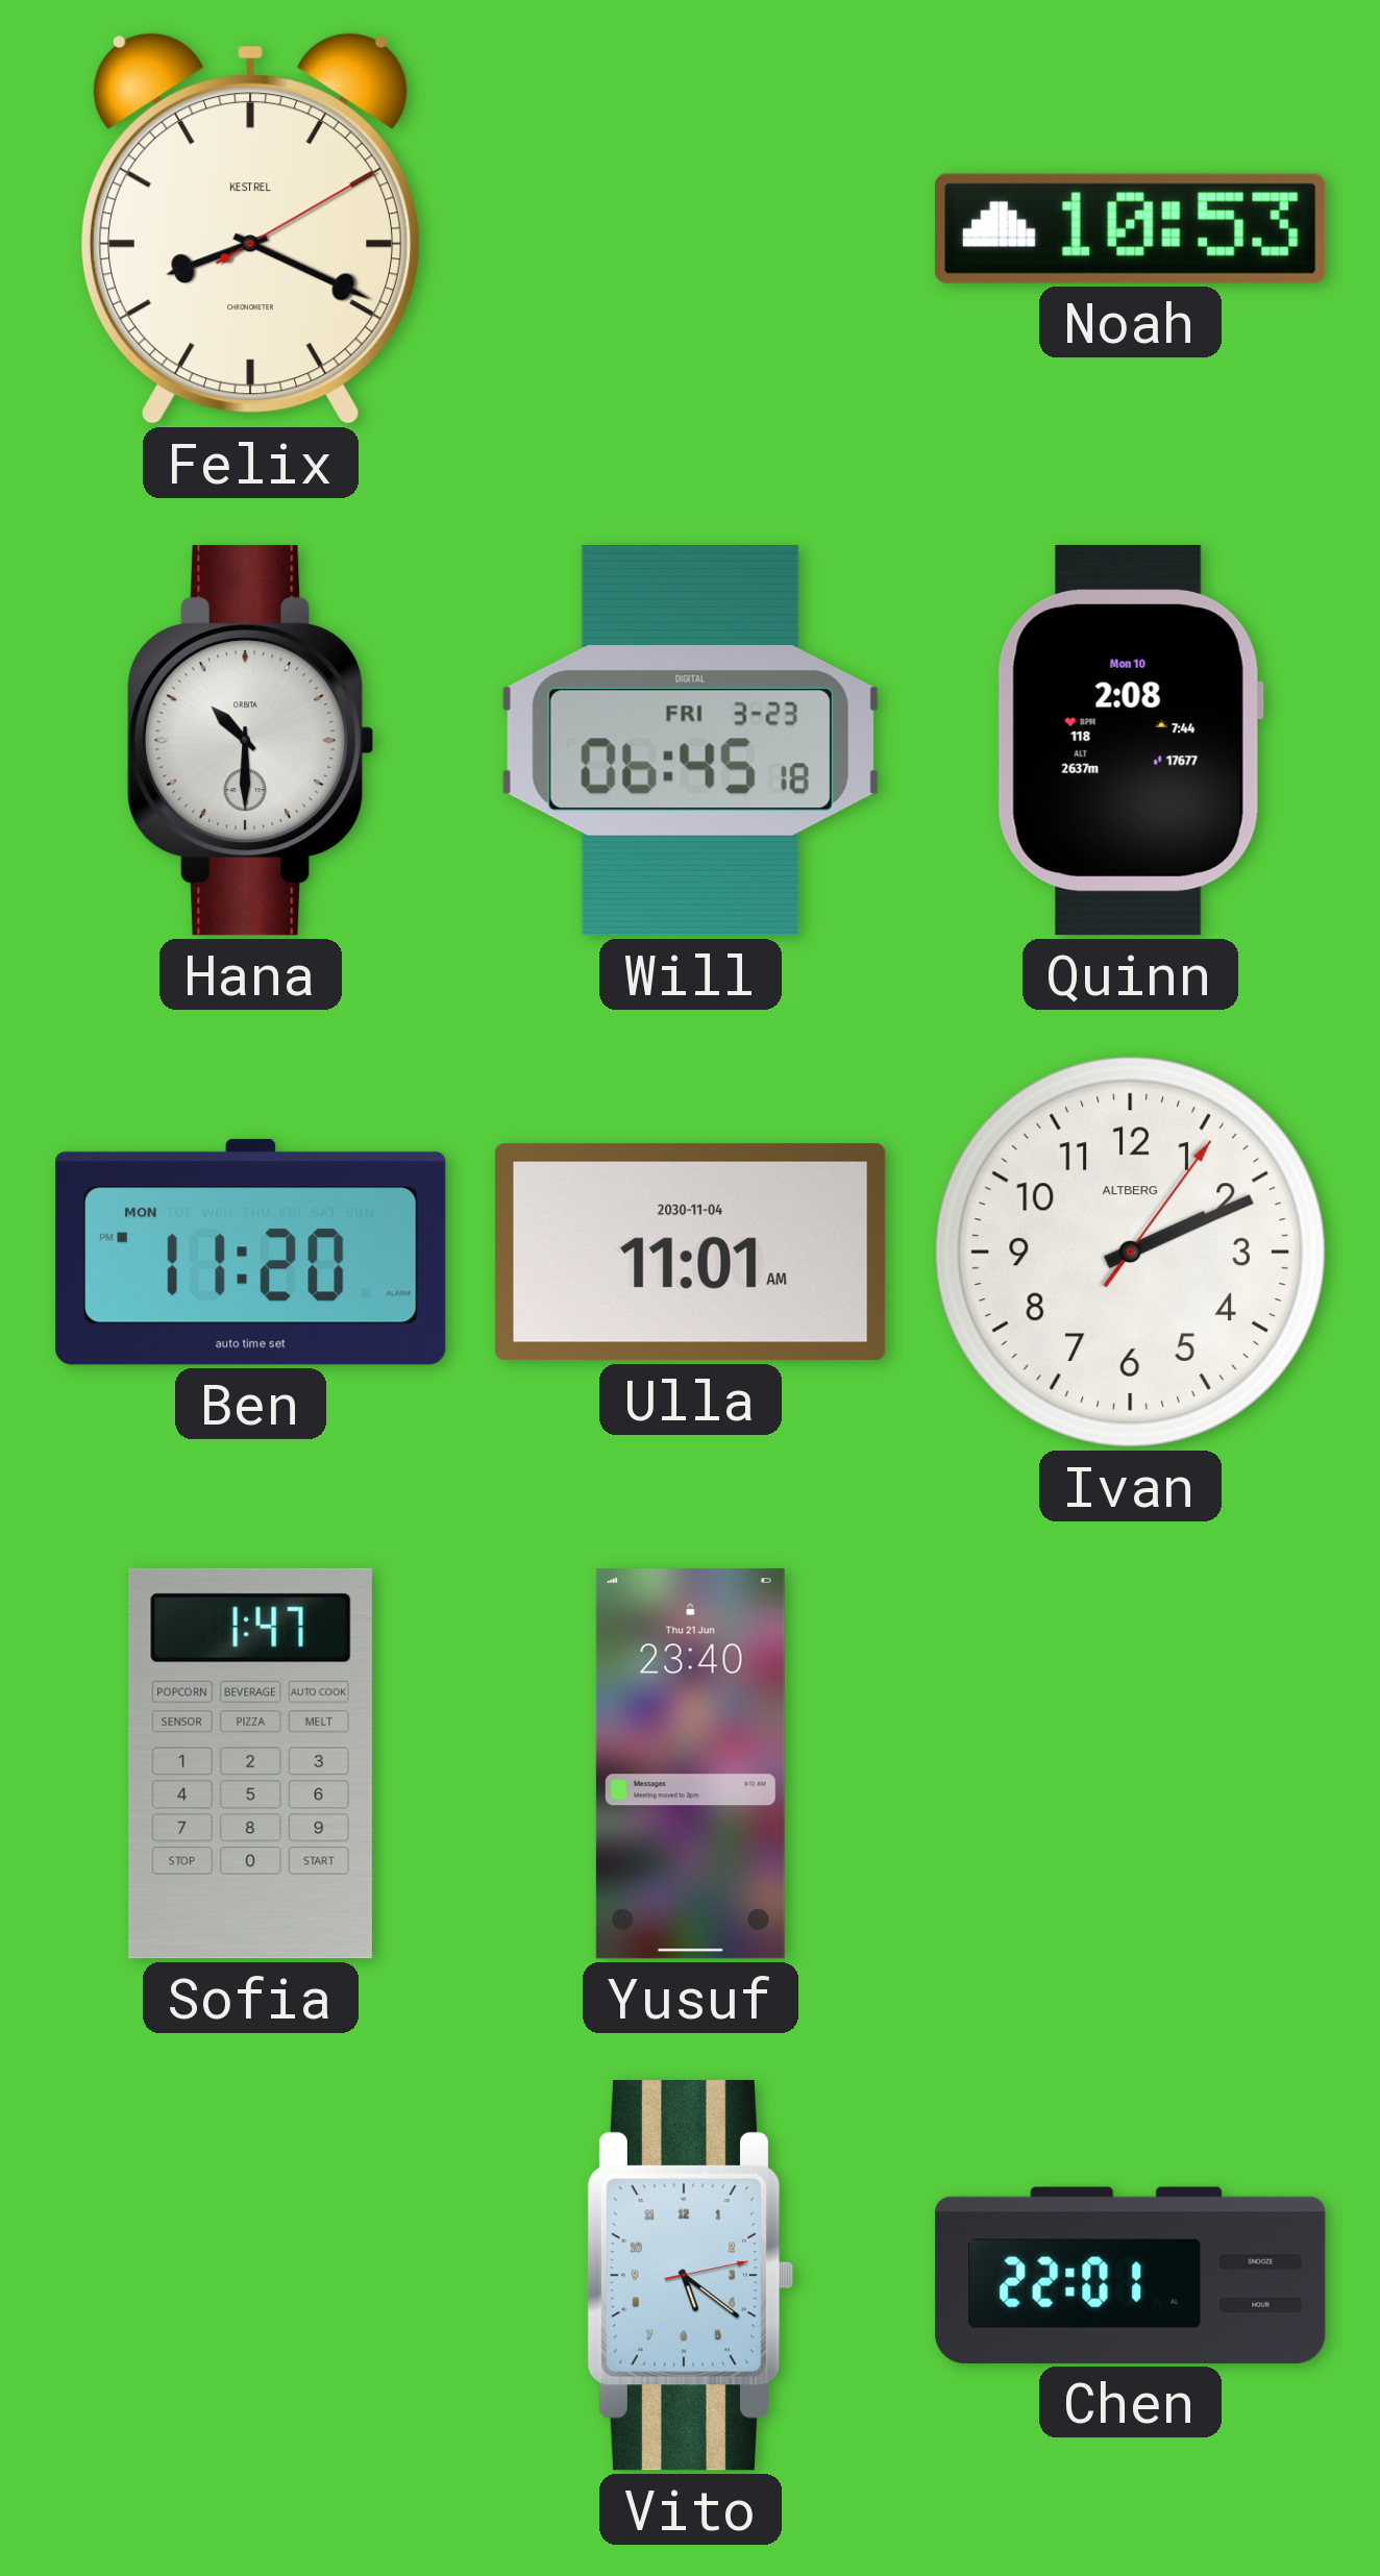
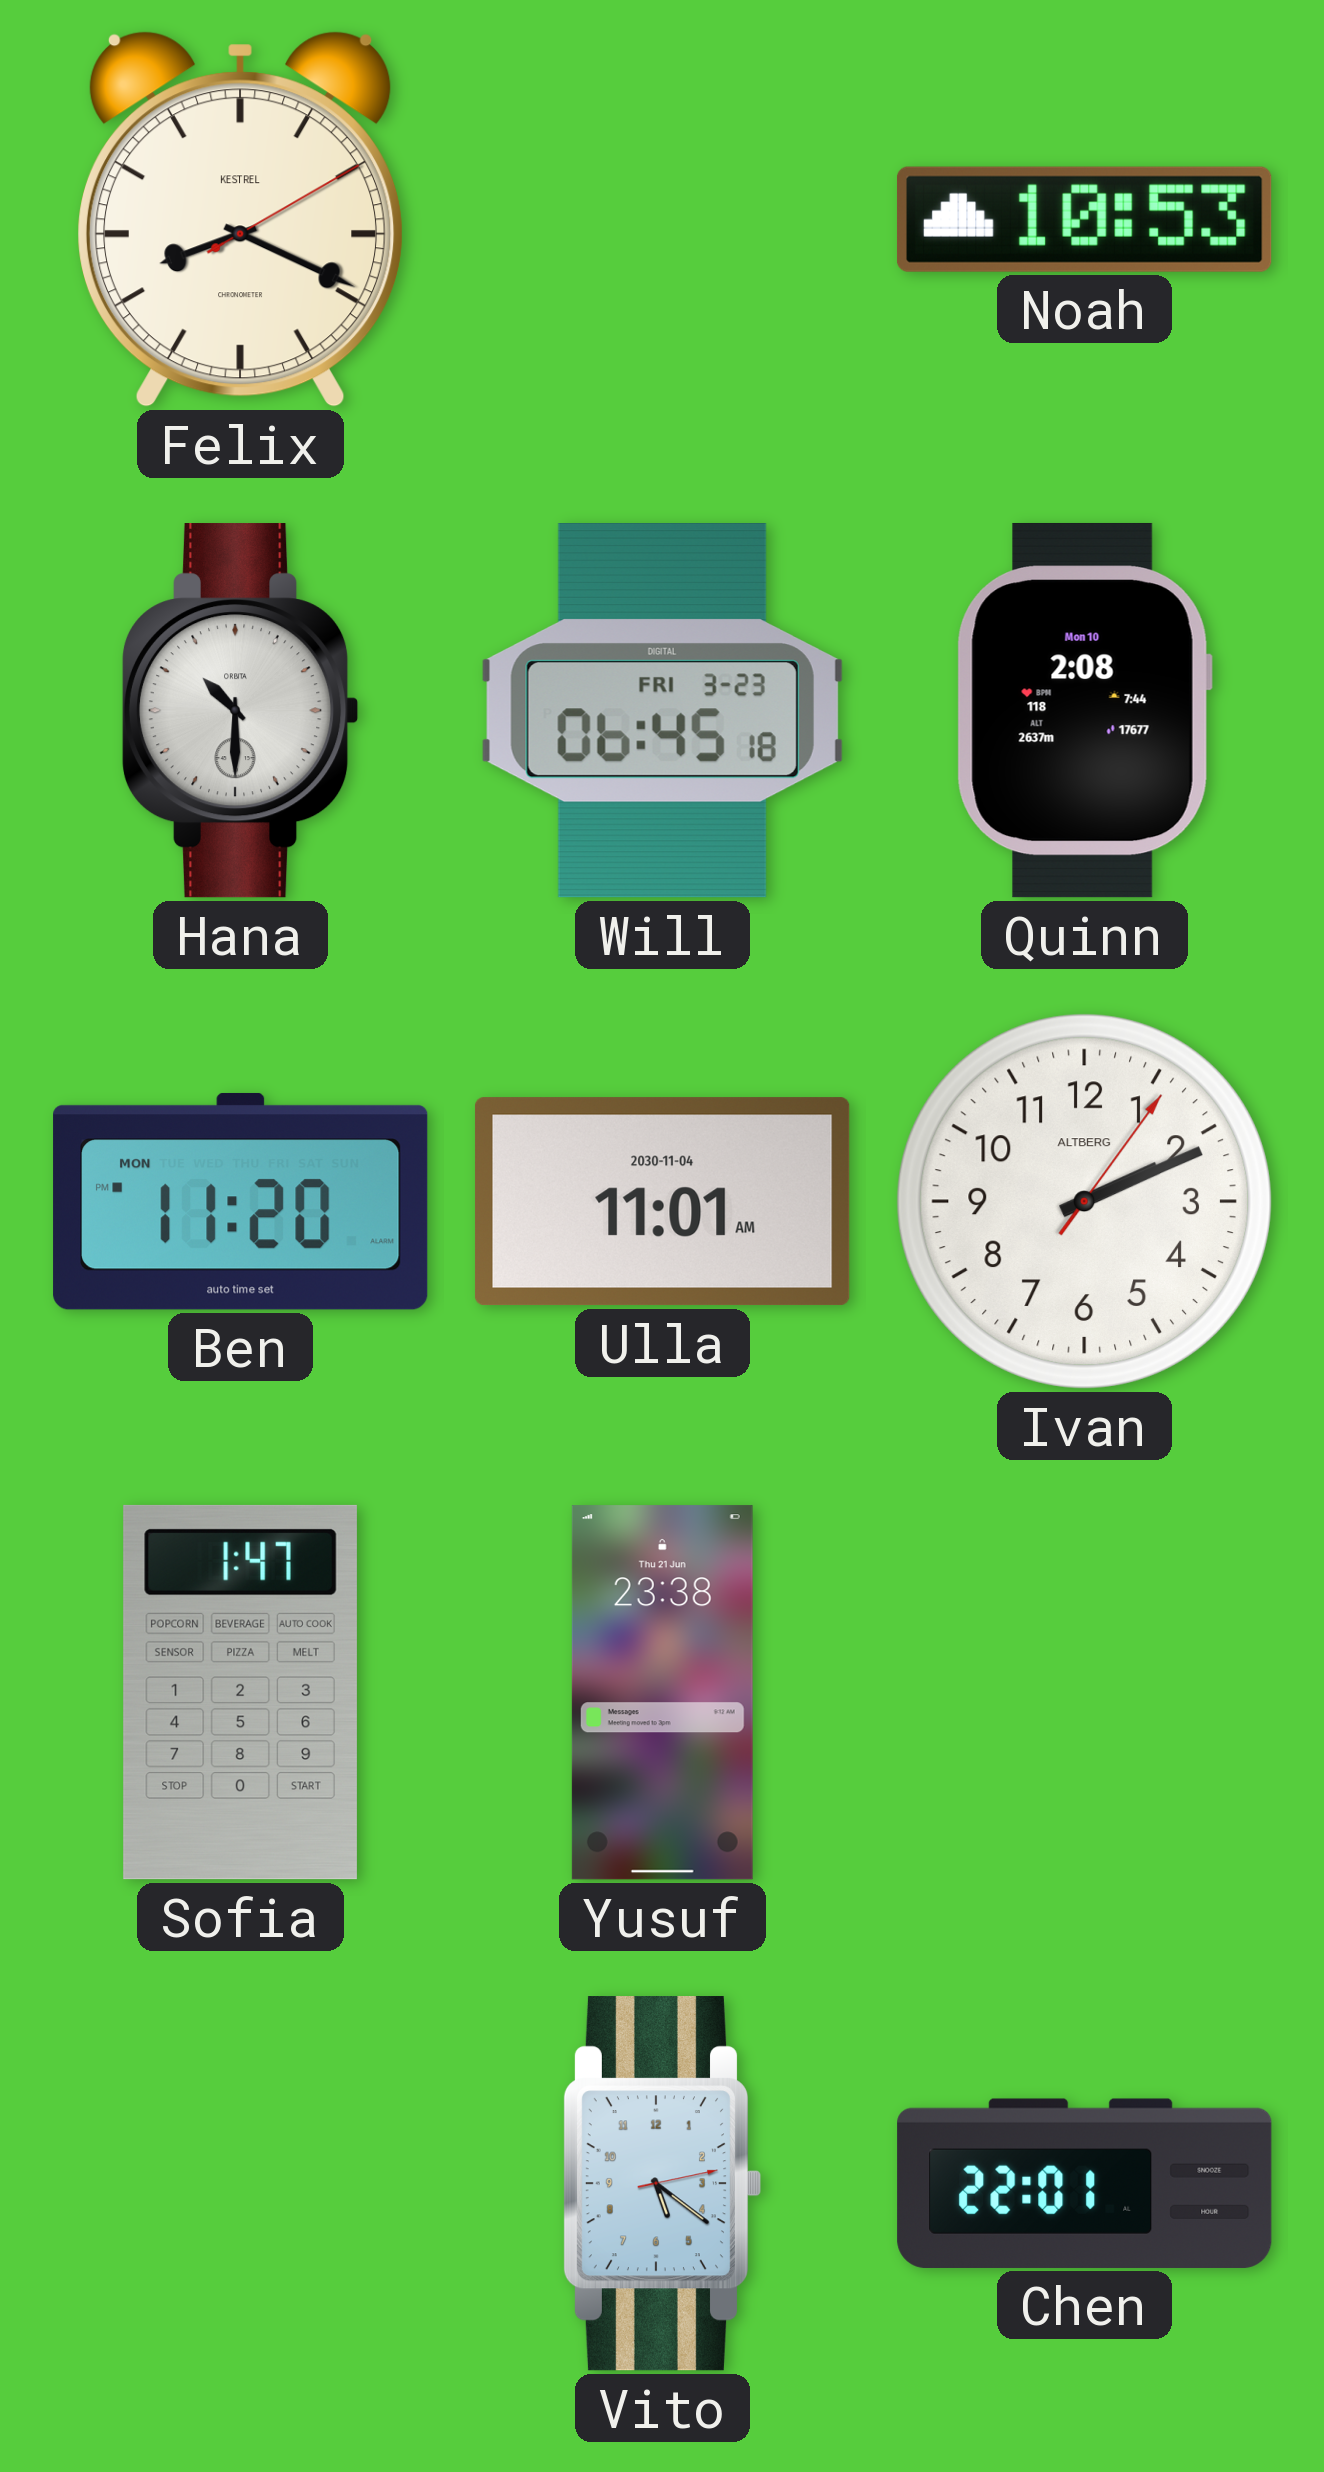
Yusuf: 23:40 -> 23:38
